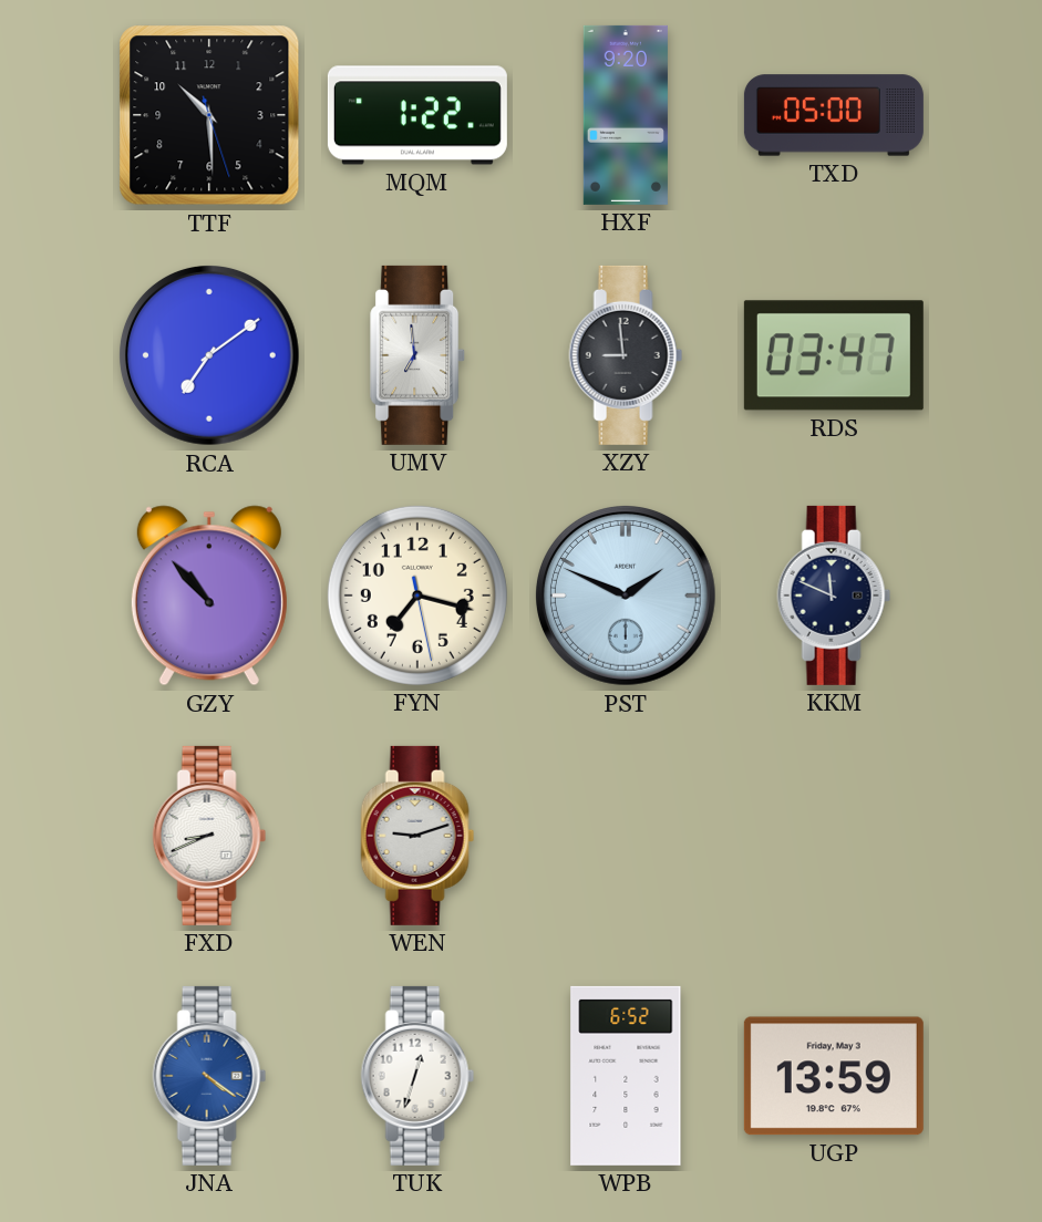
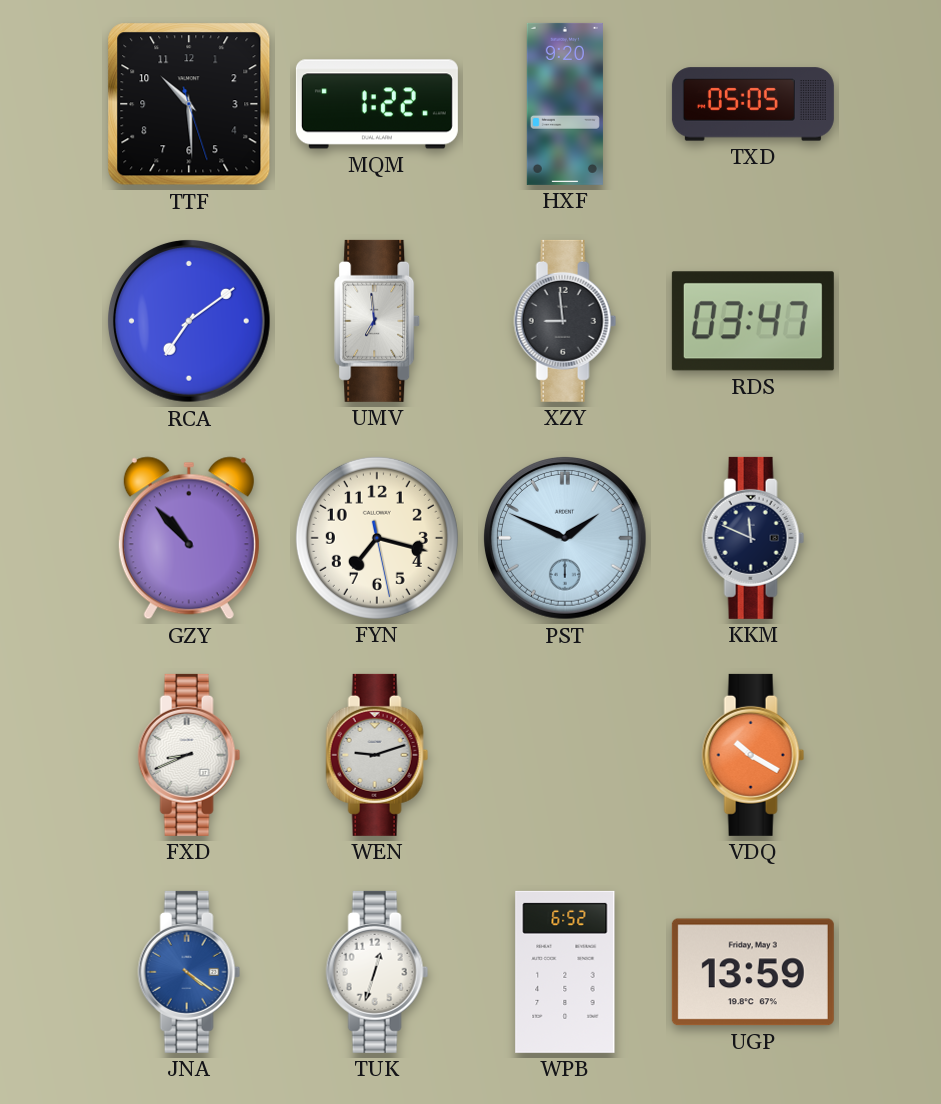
TXD: 05:00 -> 05:05
VDQ: none -> 10:20
